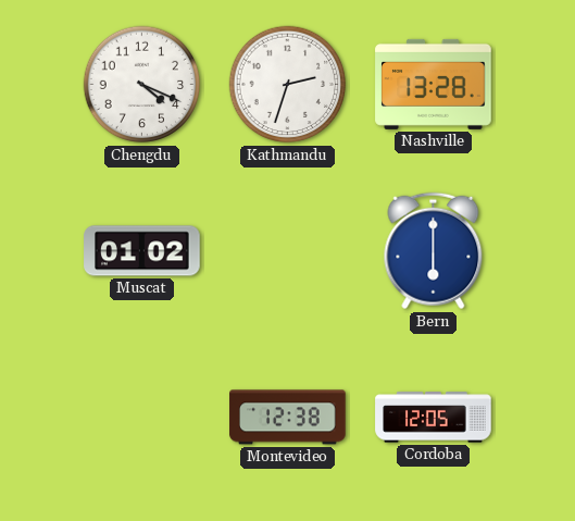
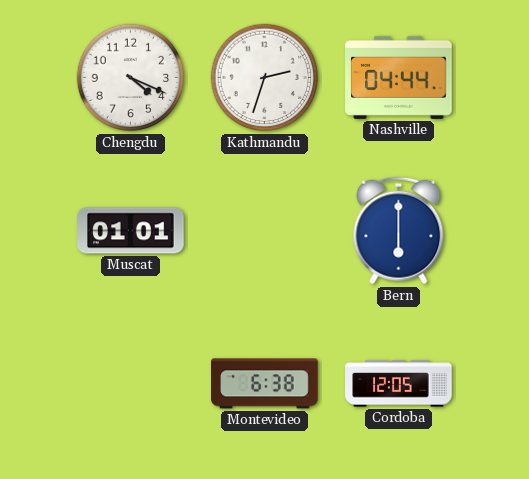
Nashville: 13:28 -> 04:44
Muscat: 01:02 -> 01:01
Montevideo: 12:38 -> 6:38
